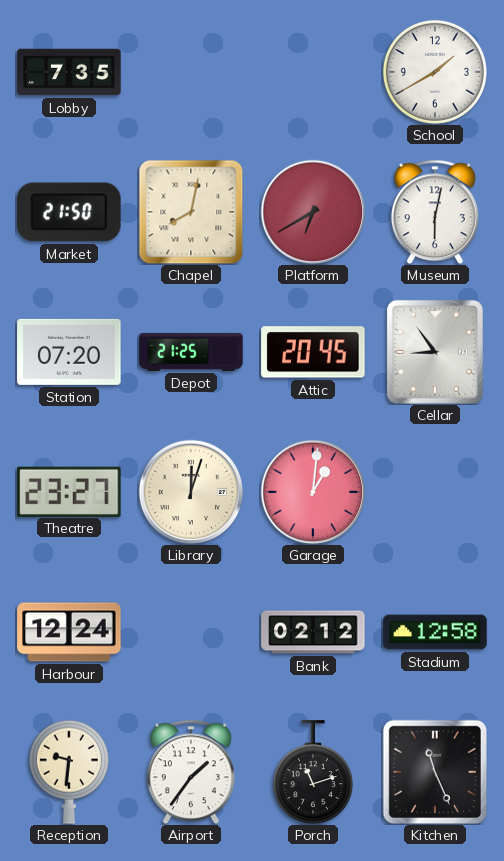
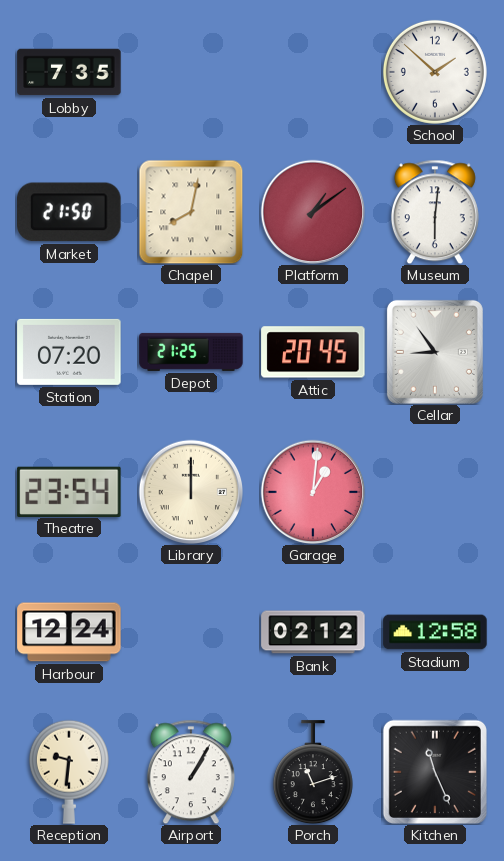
School: 1:40 -> 1:52
Platform: 6:40 -> 1:09
Museum: 6:02 -> 6:01
Theatre: 23:27 -> 23:54
Library: 12:03 -> 12:00
Airport: 1:36 -> 1:05
